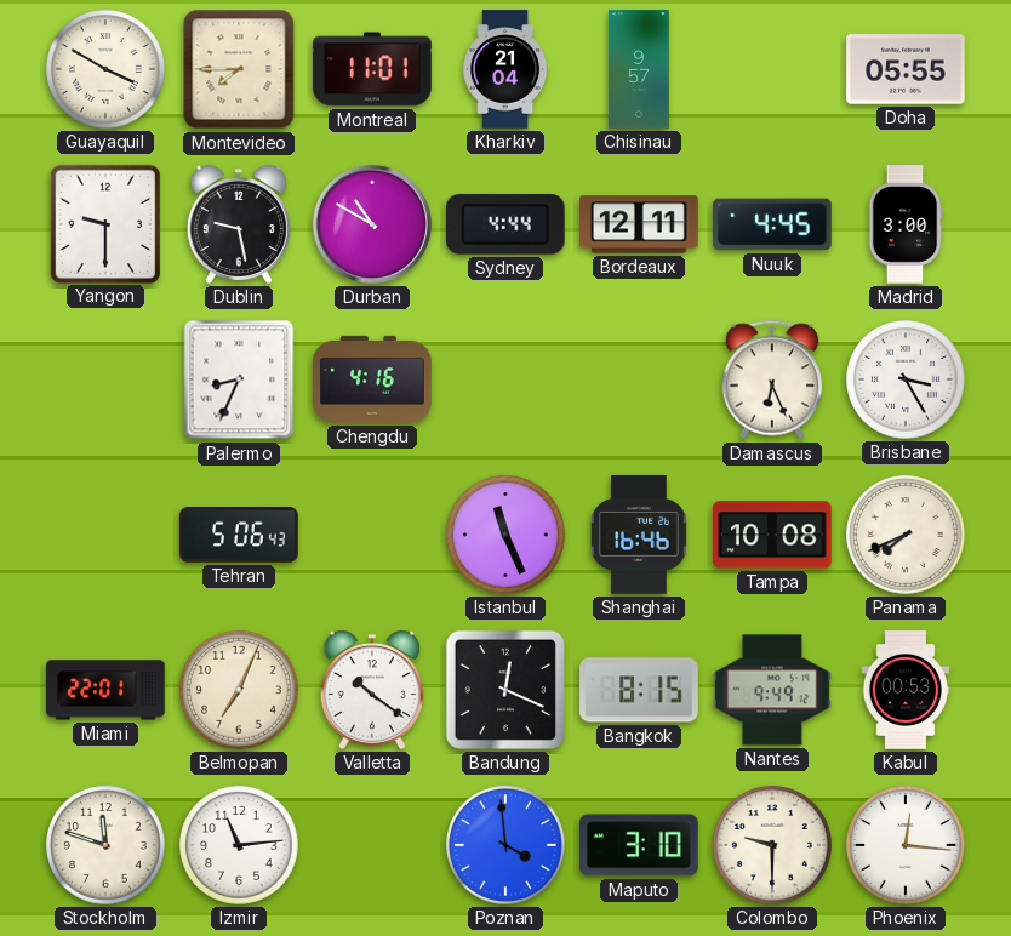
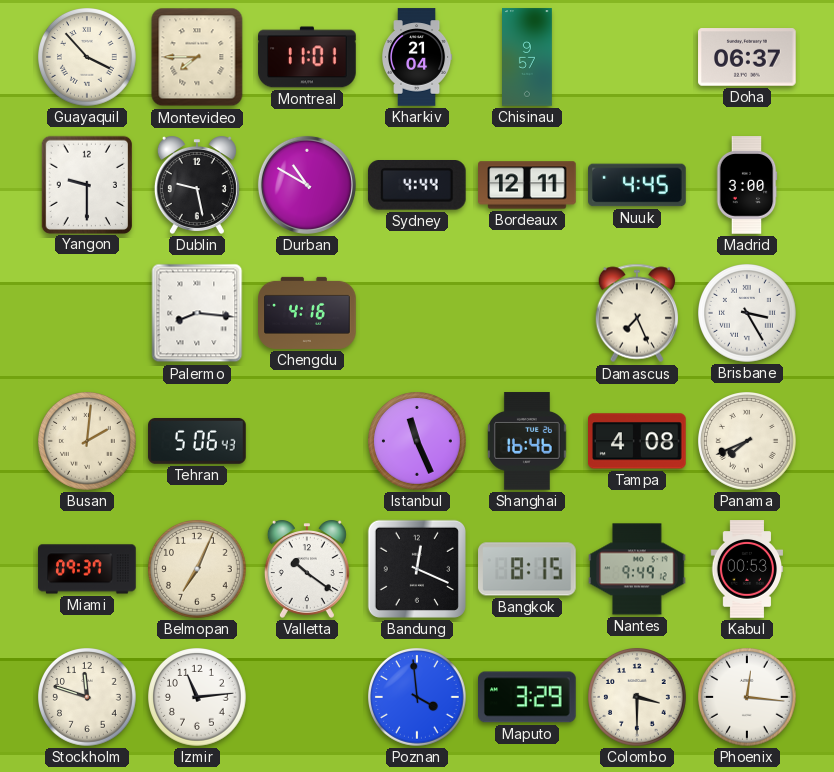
Guayaquil: 3:50 -> 3:53
Doha: 05:55 -> 06:37
Palermo: 8:34 -> 8:16
Damascus: 6:26 -> 7:26
Busan: none -> 2:01
Tampa: 10:08 -> 4:08
Miami: 22:01 -> 09:37
Maputo: 3:10 -> 3:29
Colombo: 9:30 -> 3:30
